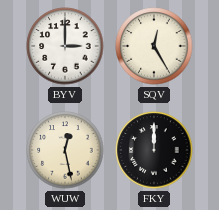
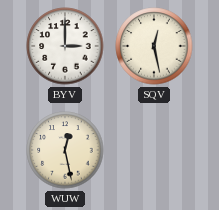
SQV: 12:25 -> 12:28
FKY: 12:00 -> none
